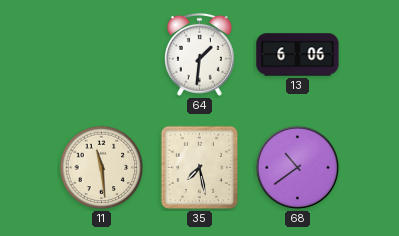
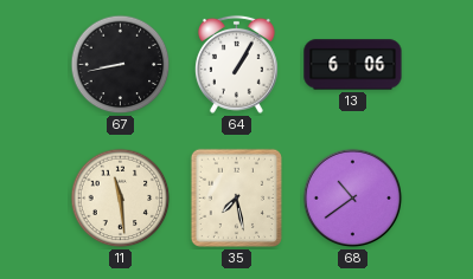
67: none -> 8:43
64: 1:31 -> 1:05
